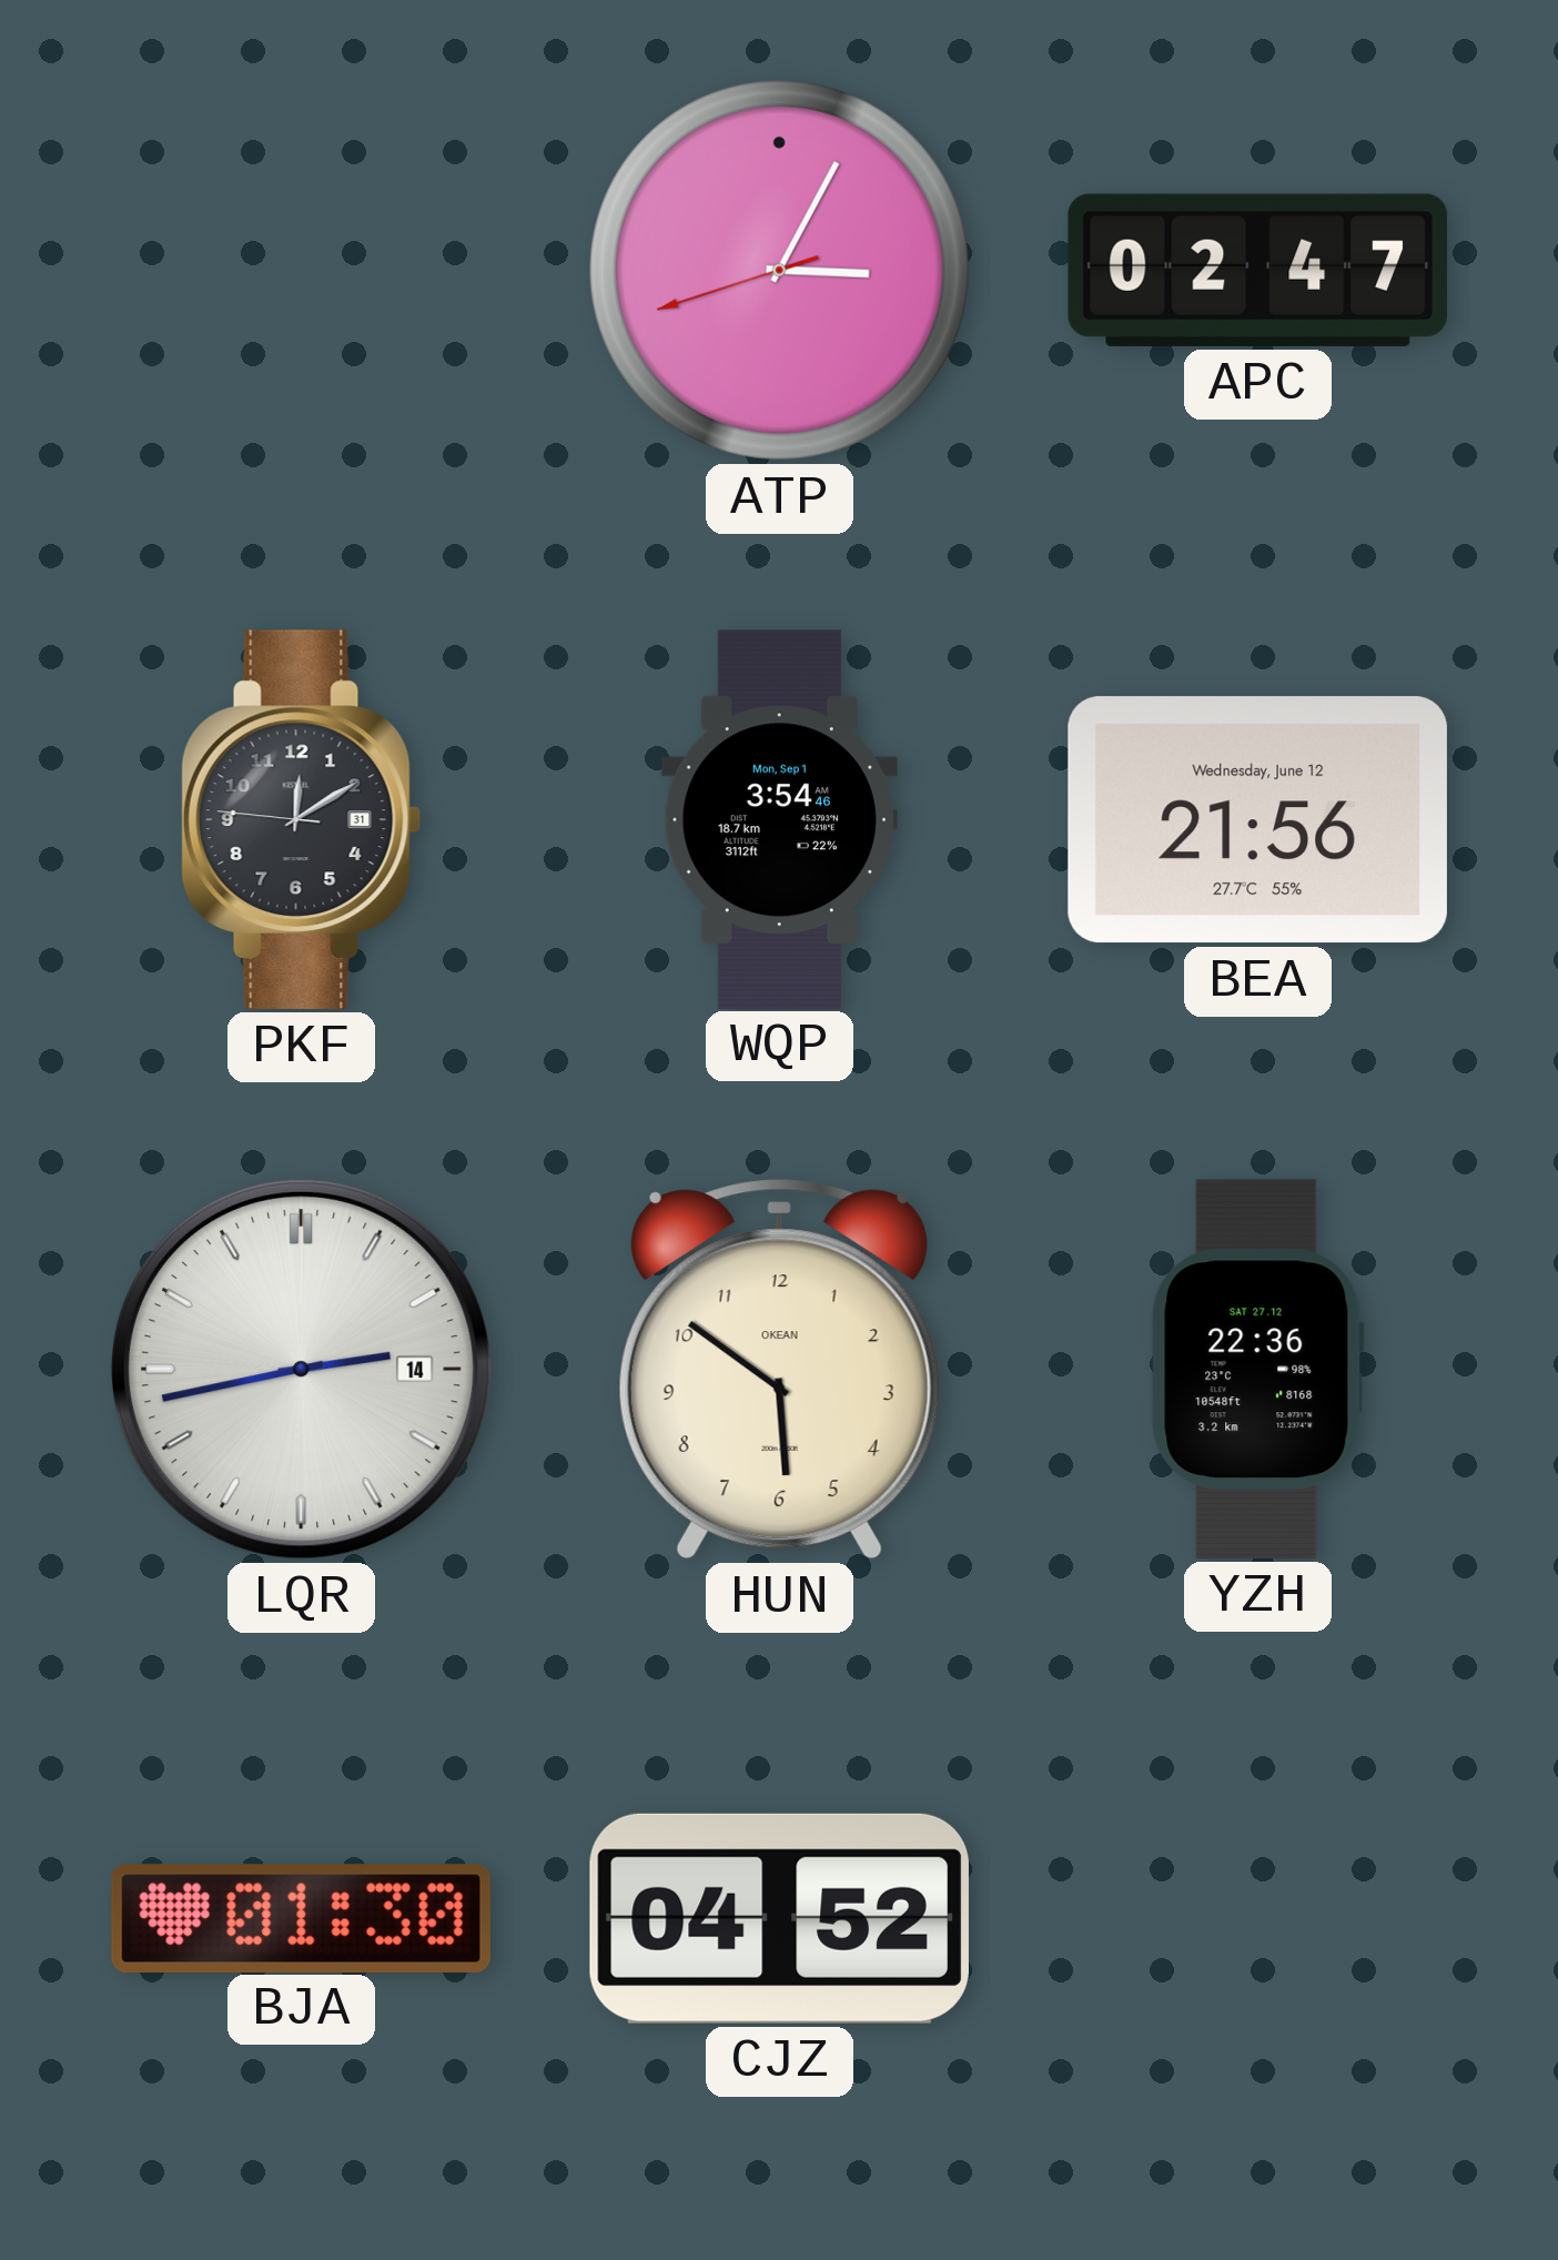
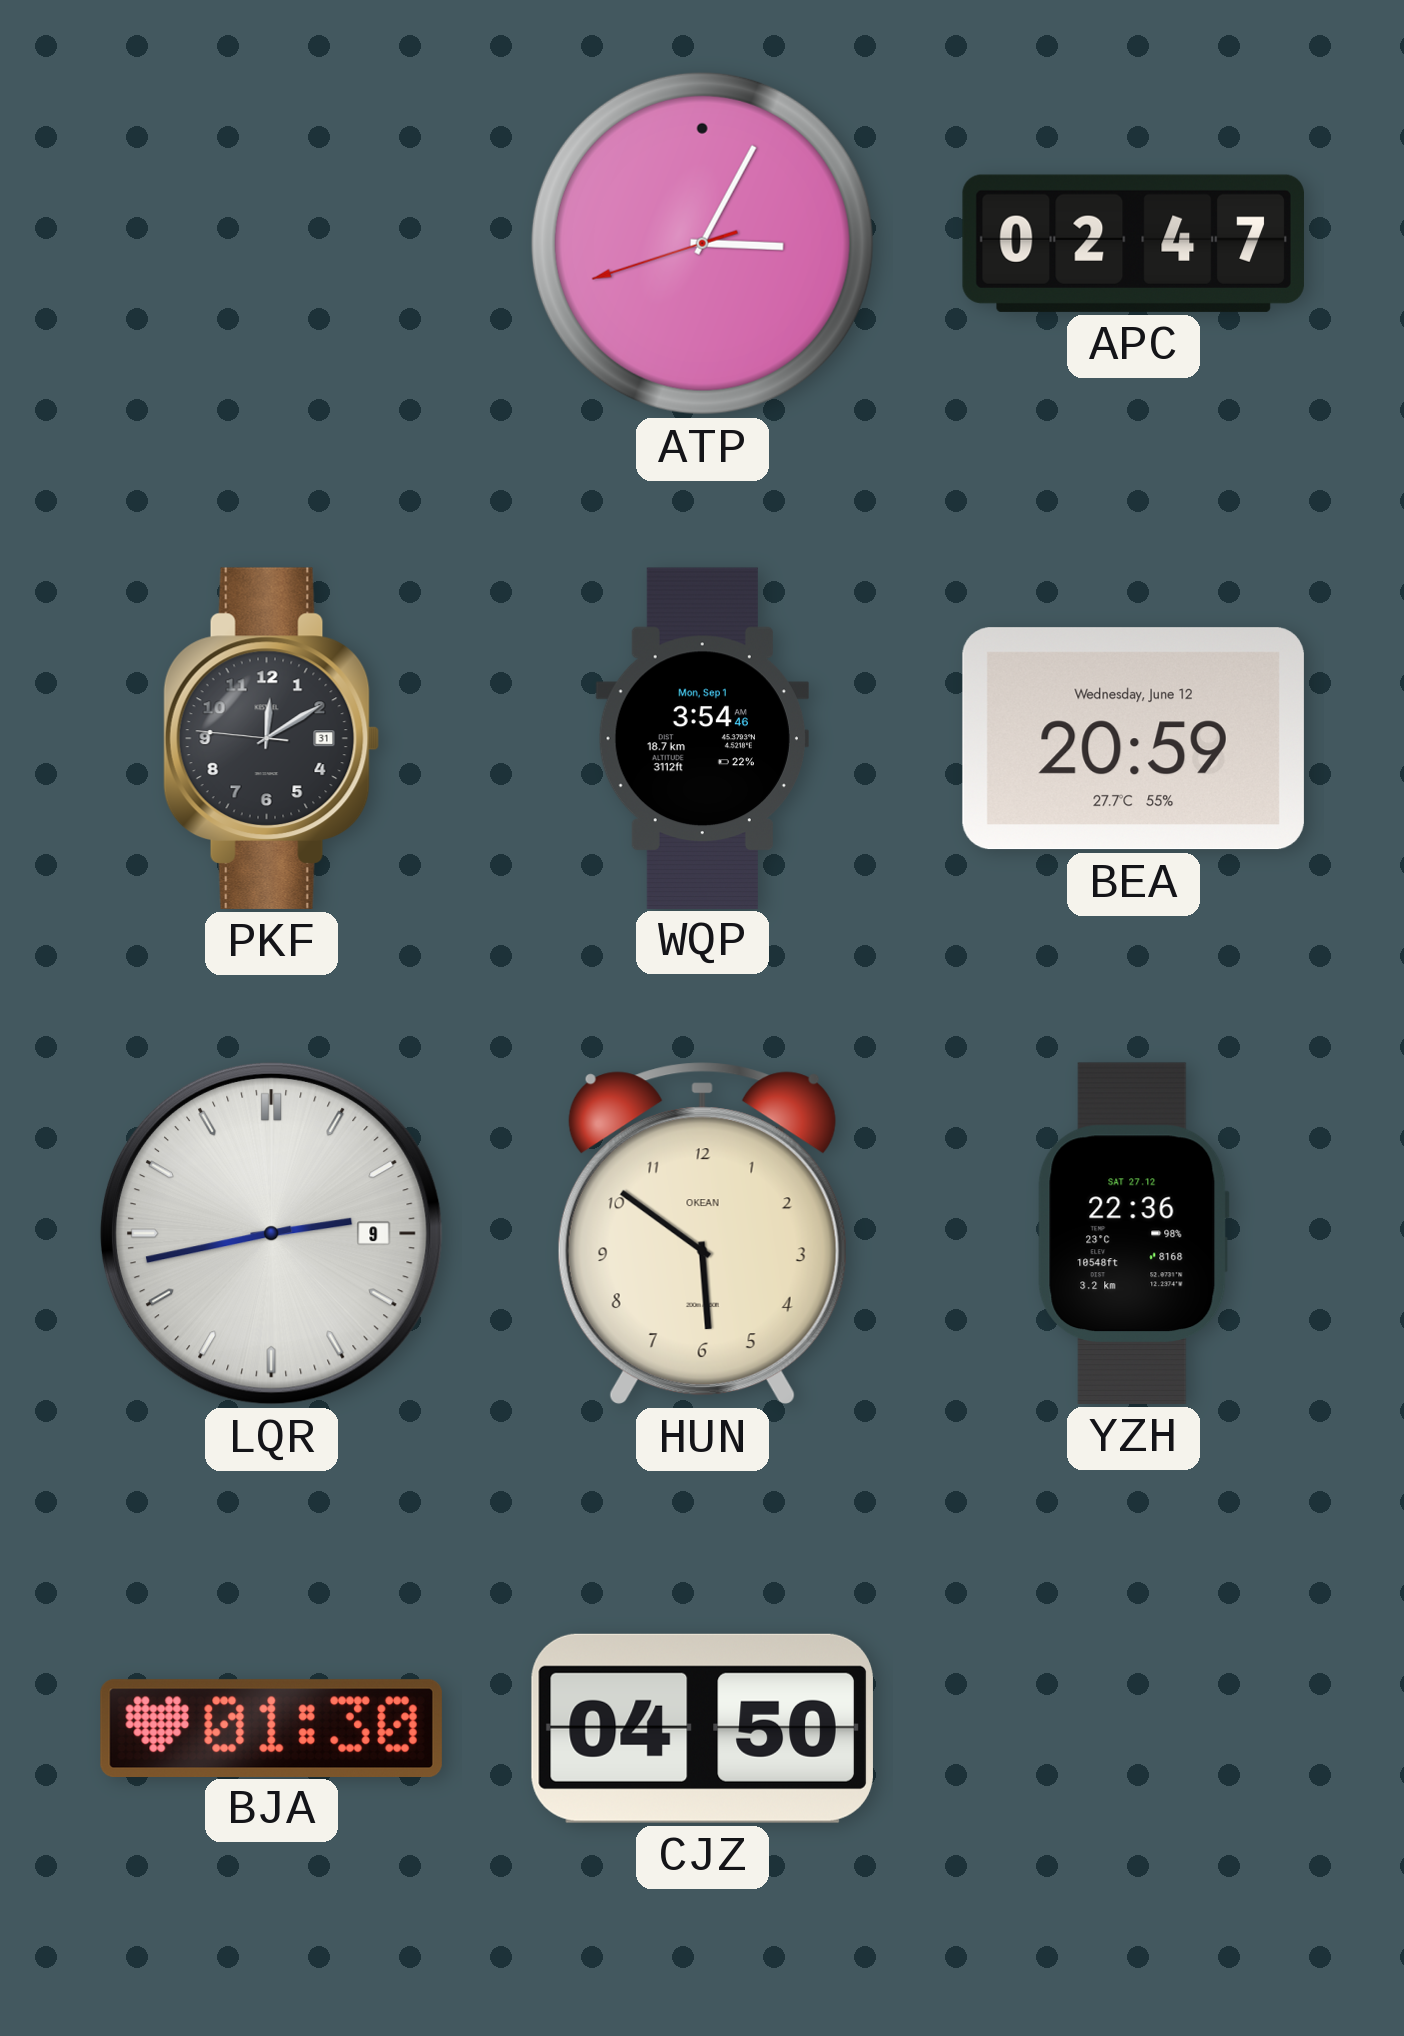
BEA: 21:56 -> 20:59
LQR date: 14 -> 9
CJZ: 04:52 -> 04:50
